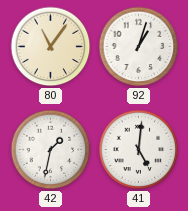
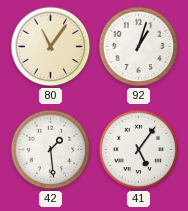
42: 1:32 -> 1:29
41: 5:01 -> 5:06
